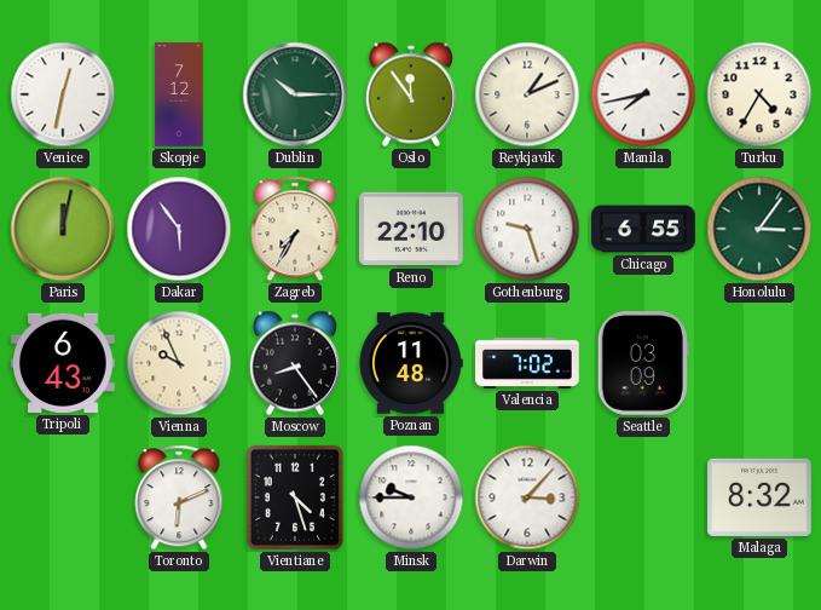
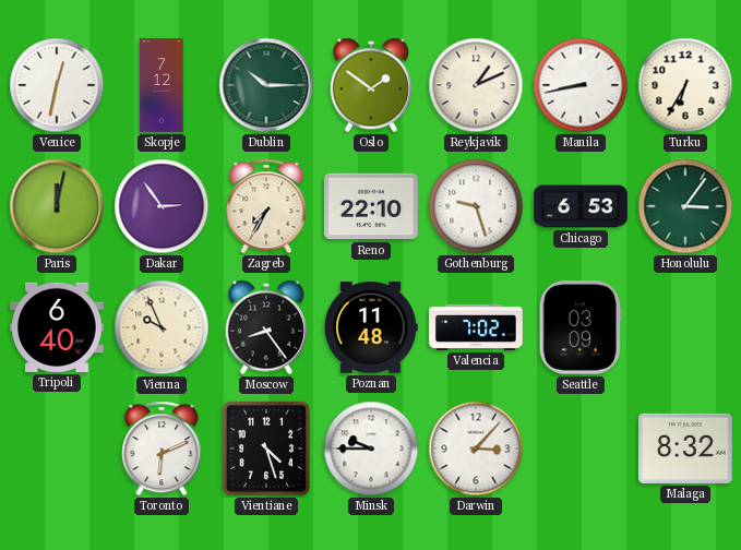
Oslo: 11:54 -> 1:51
Manila: 7:43 -> 8:43
Turku: 4:35 -> 6:35
Dakar: 5:54 -> 2:54
Chicago: 6:55 -> 6:53
Tripoli: 6:43 -> 6:40
